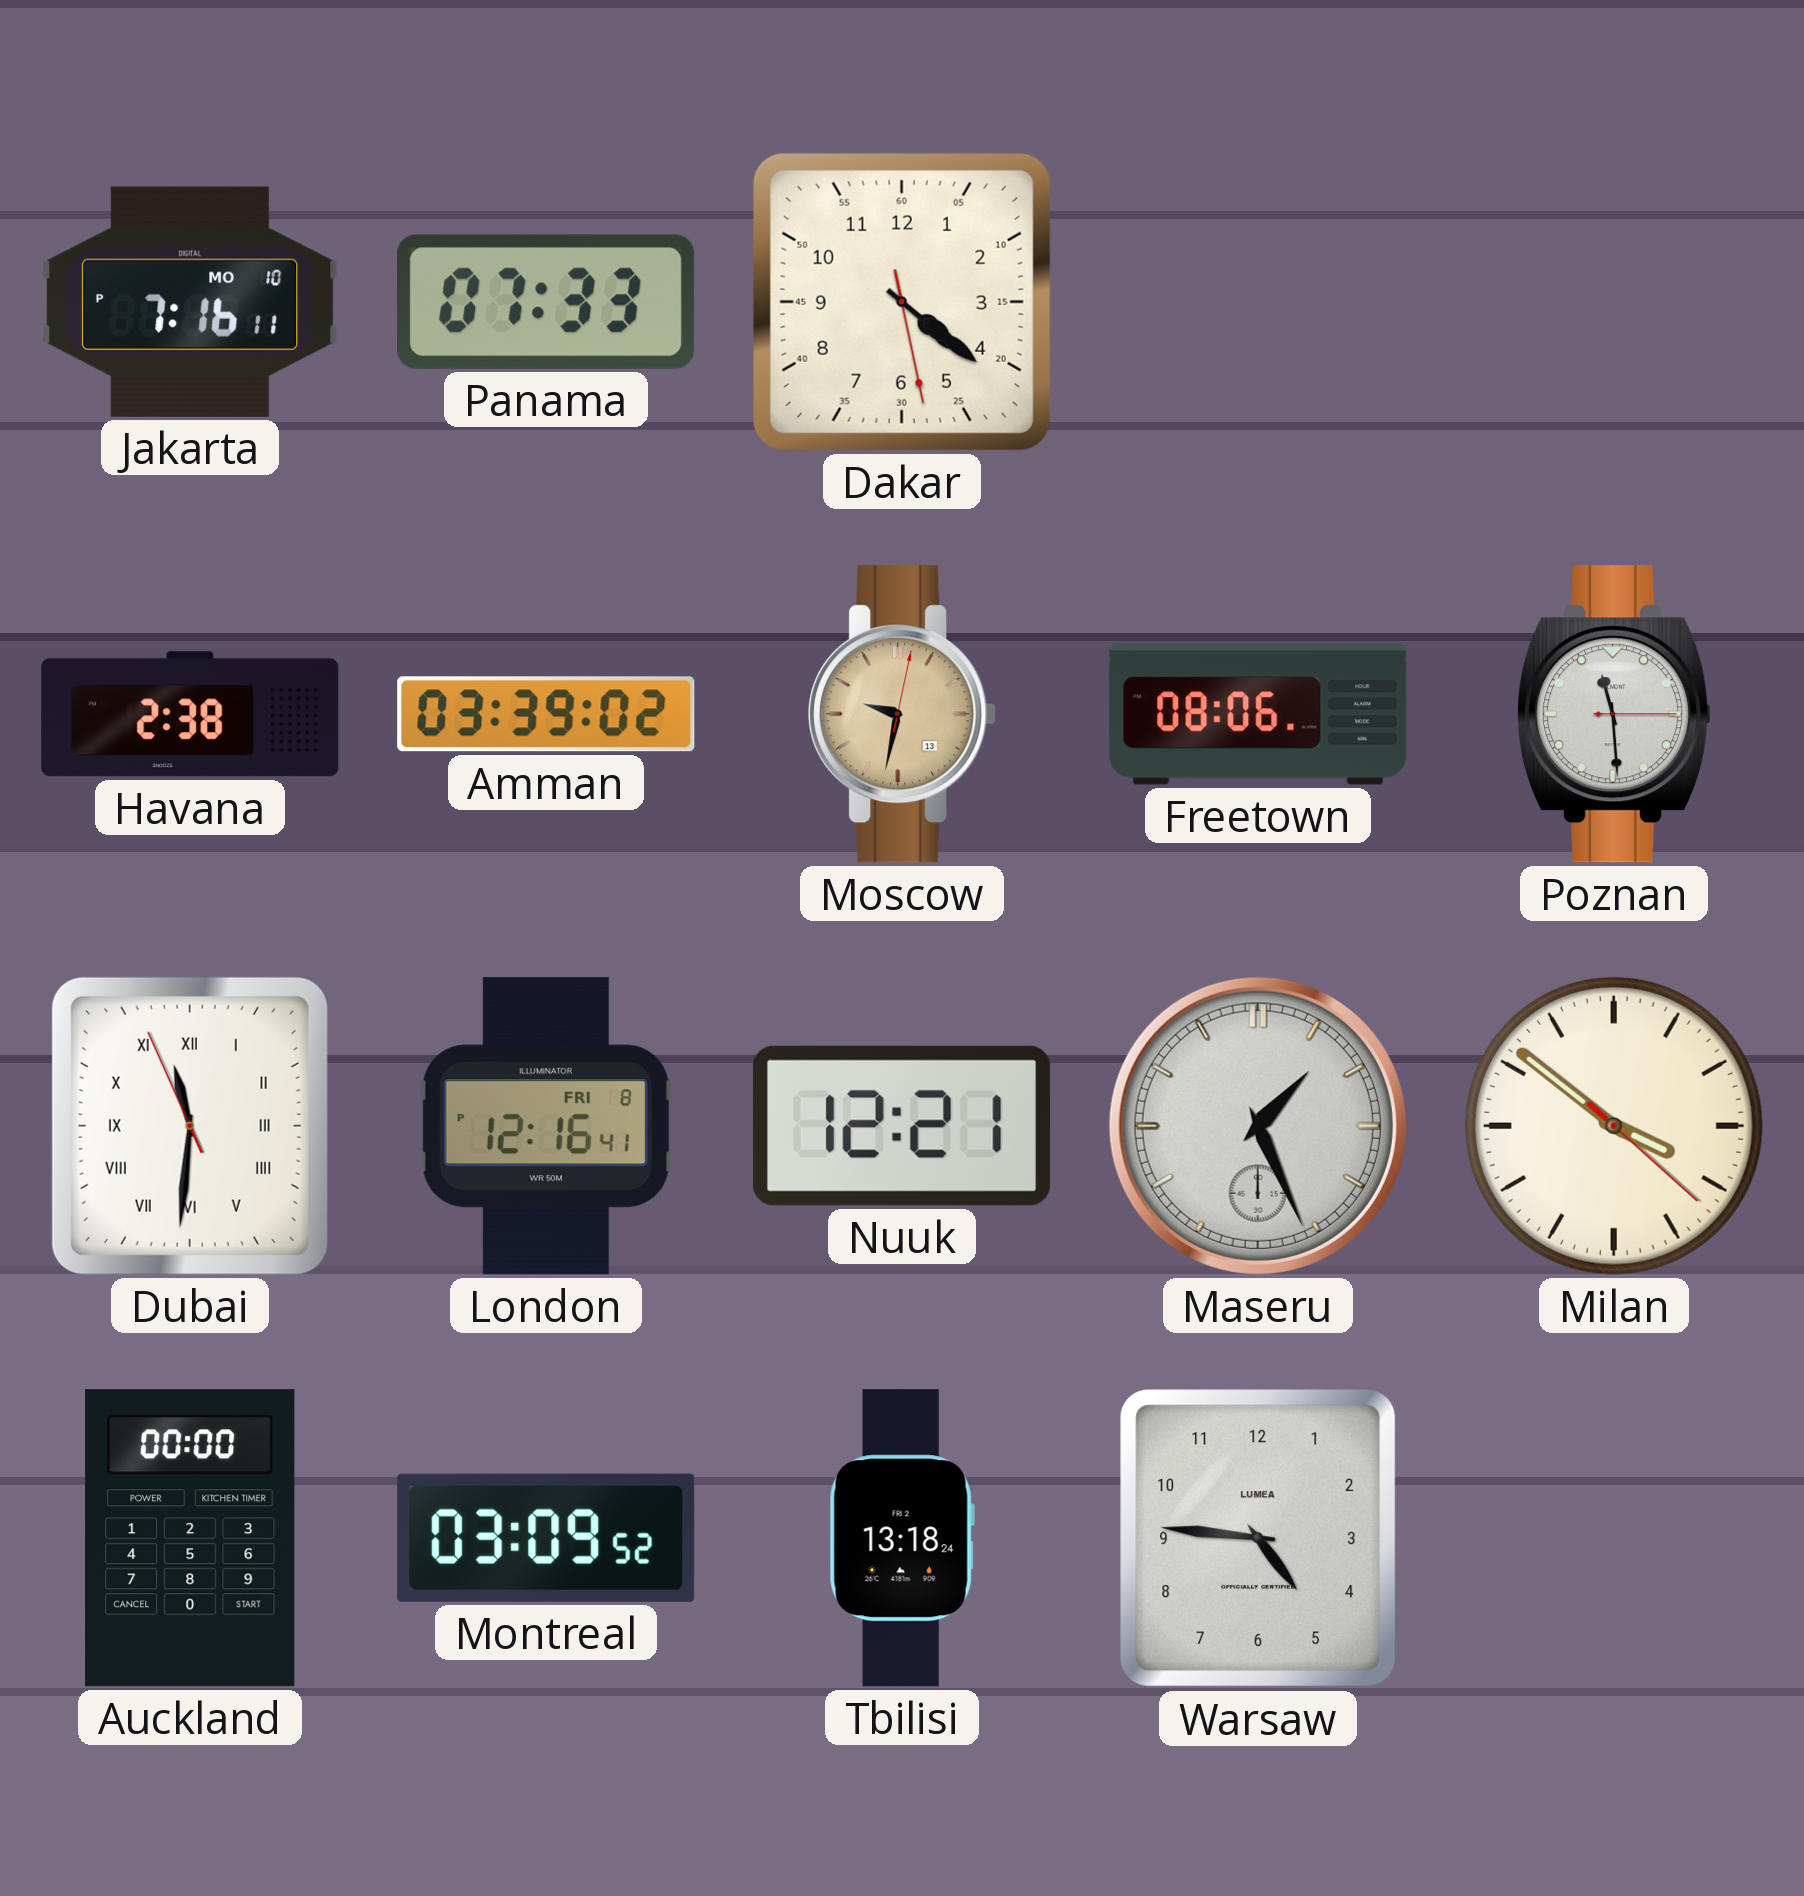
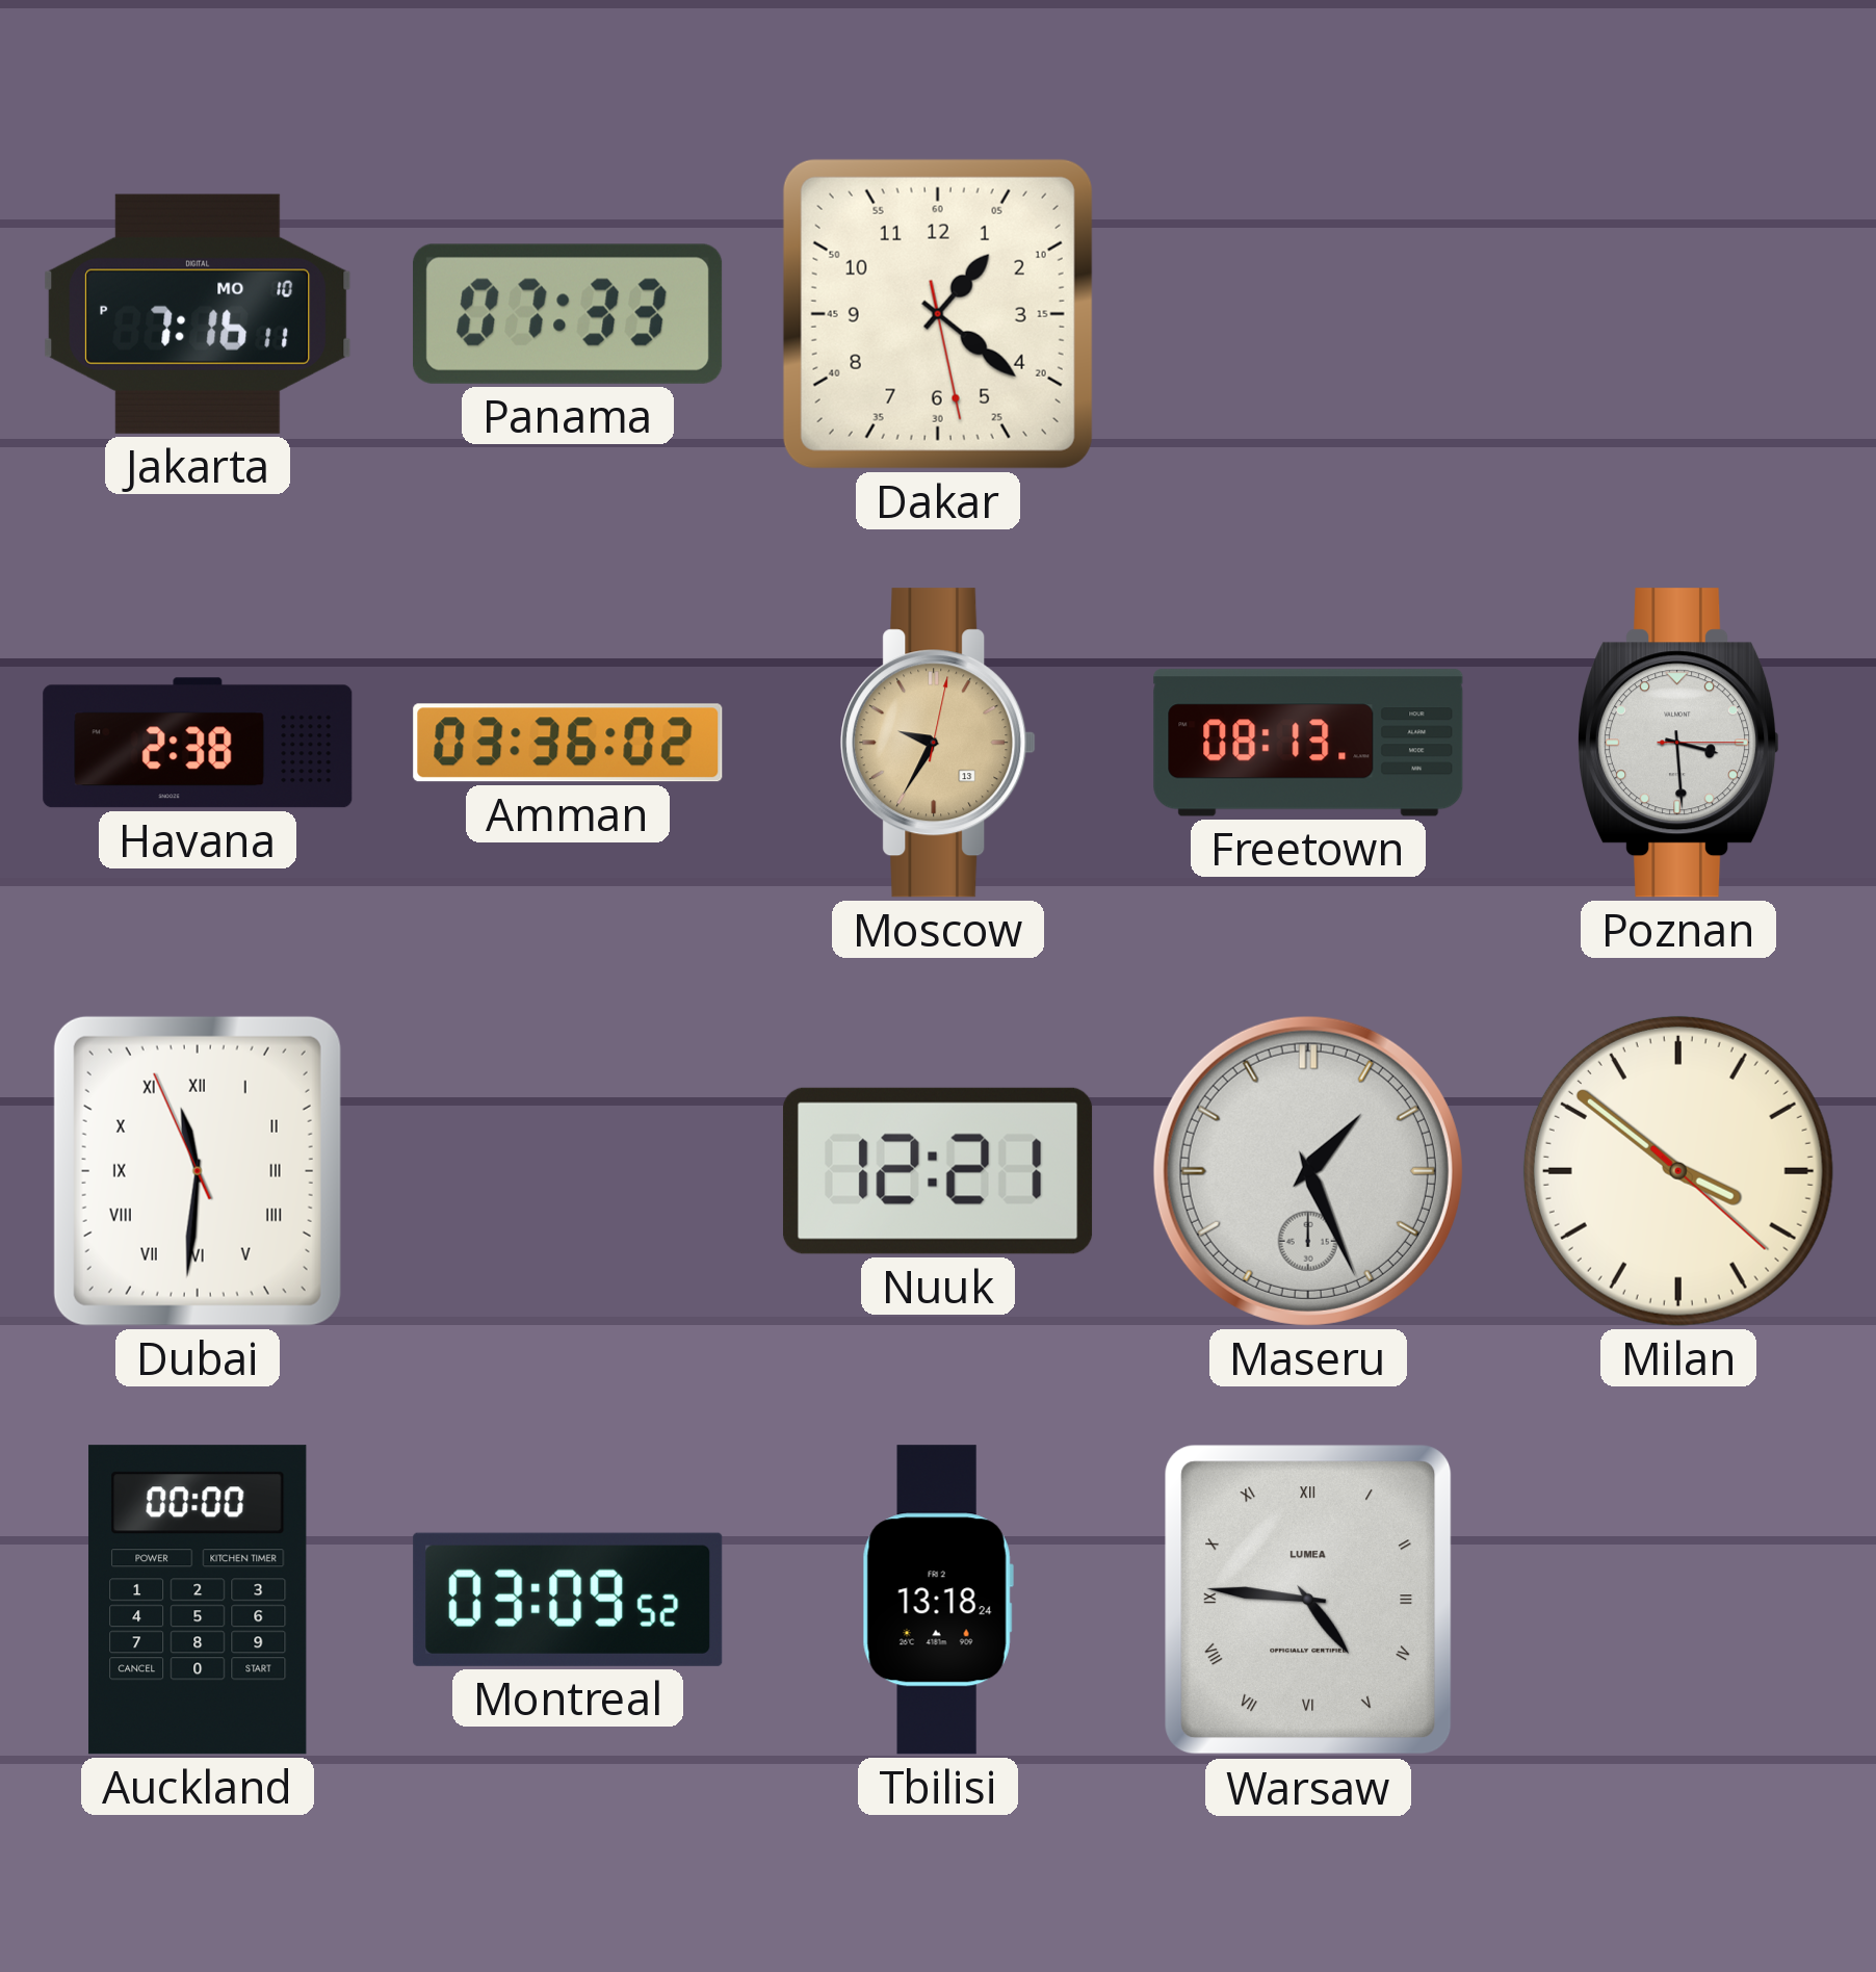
Dakar: 4:21 -> 1:21
Amman: 03:39 -> 03:36
Moscow: 9:32 -> 9:35
Freetown: 08:06 -> 08:13
Poznan: 11:29 -> 3:29
London: 12:16 -> none
Warsaw numerals: Arabic -> Roman
